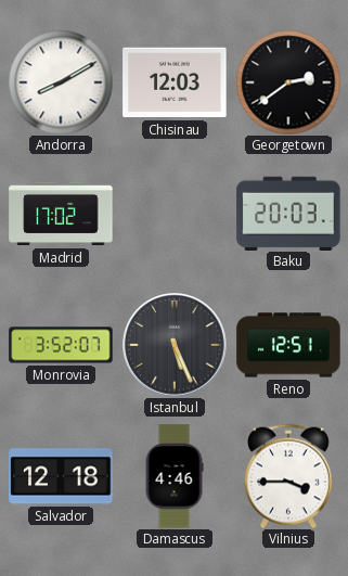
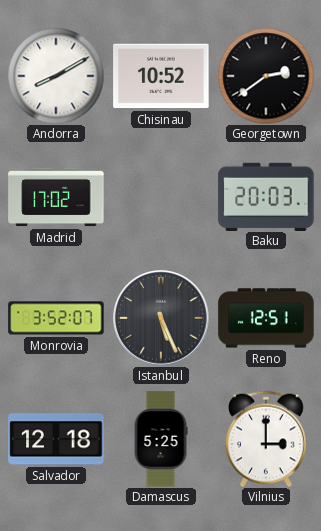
Chisinau: 12:03 -> 10:52
Damascus: 4:46 -> 5:25
Vilnius: 3:45 -> 3:00
